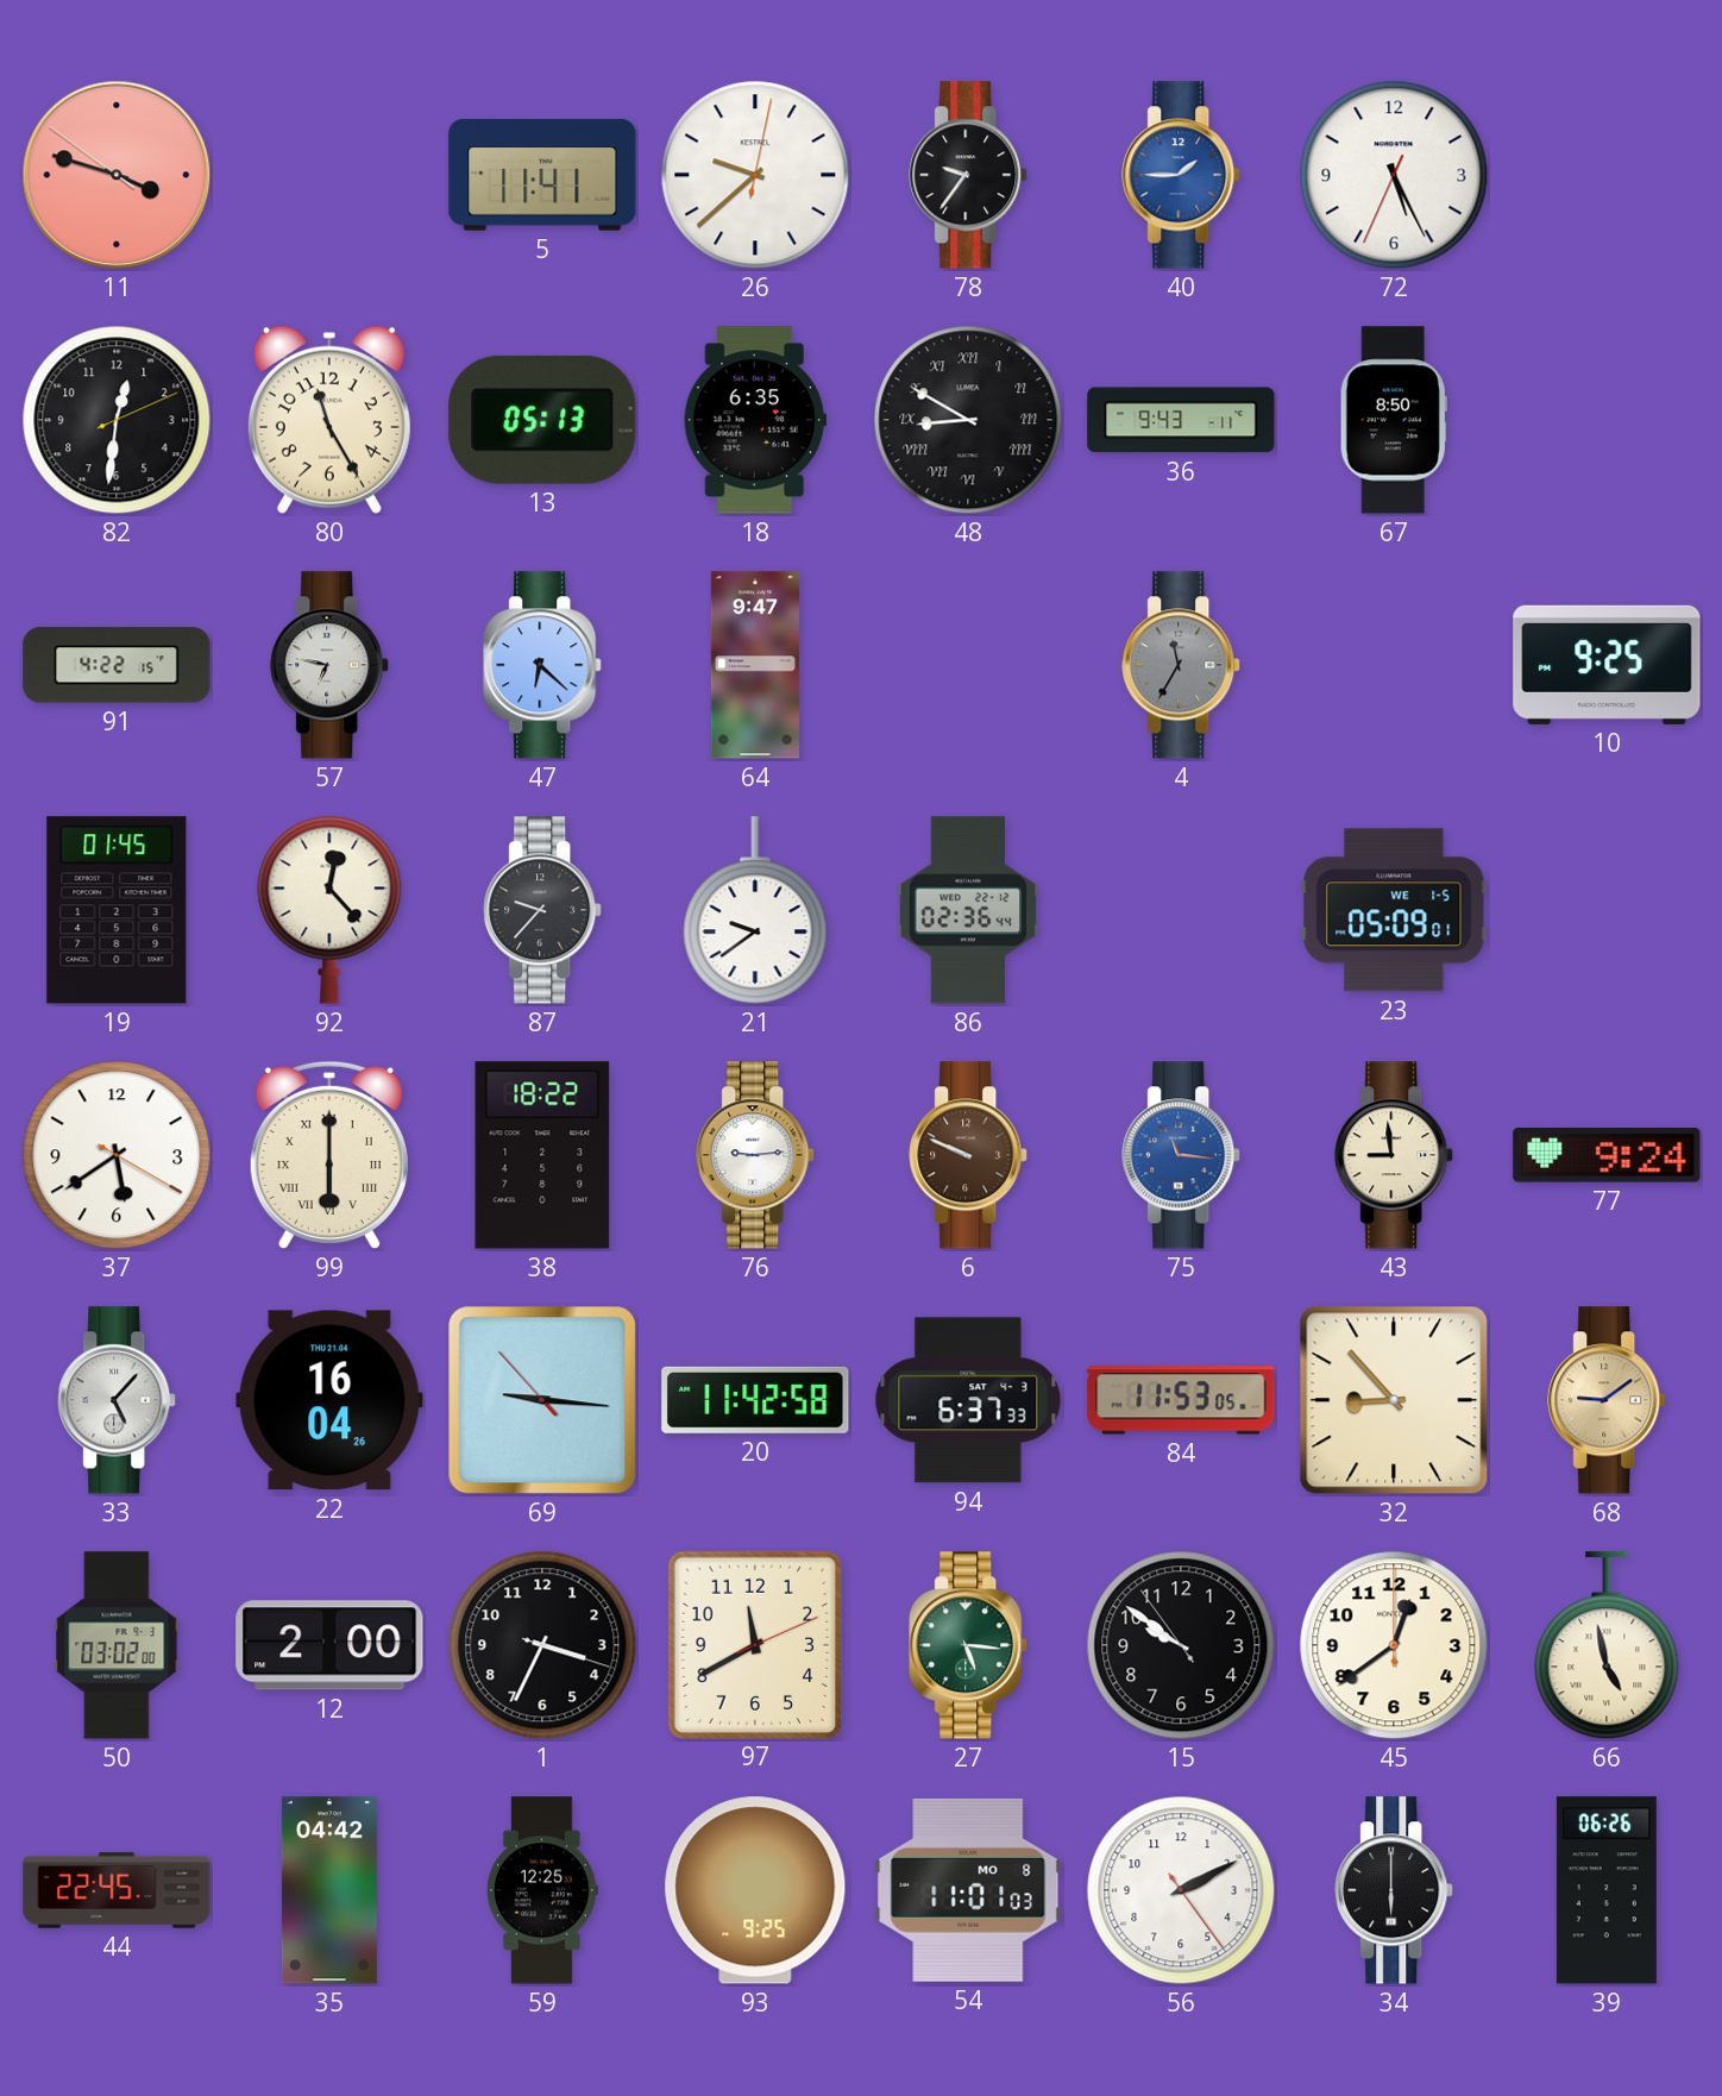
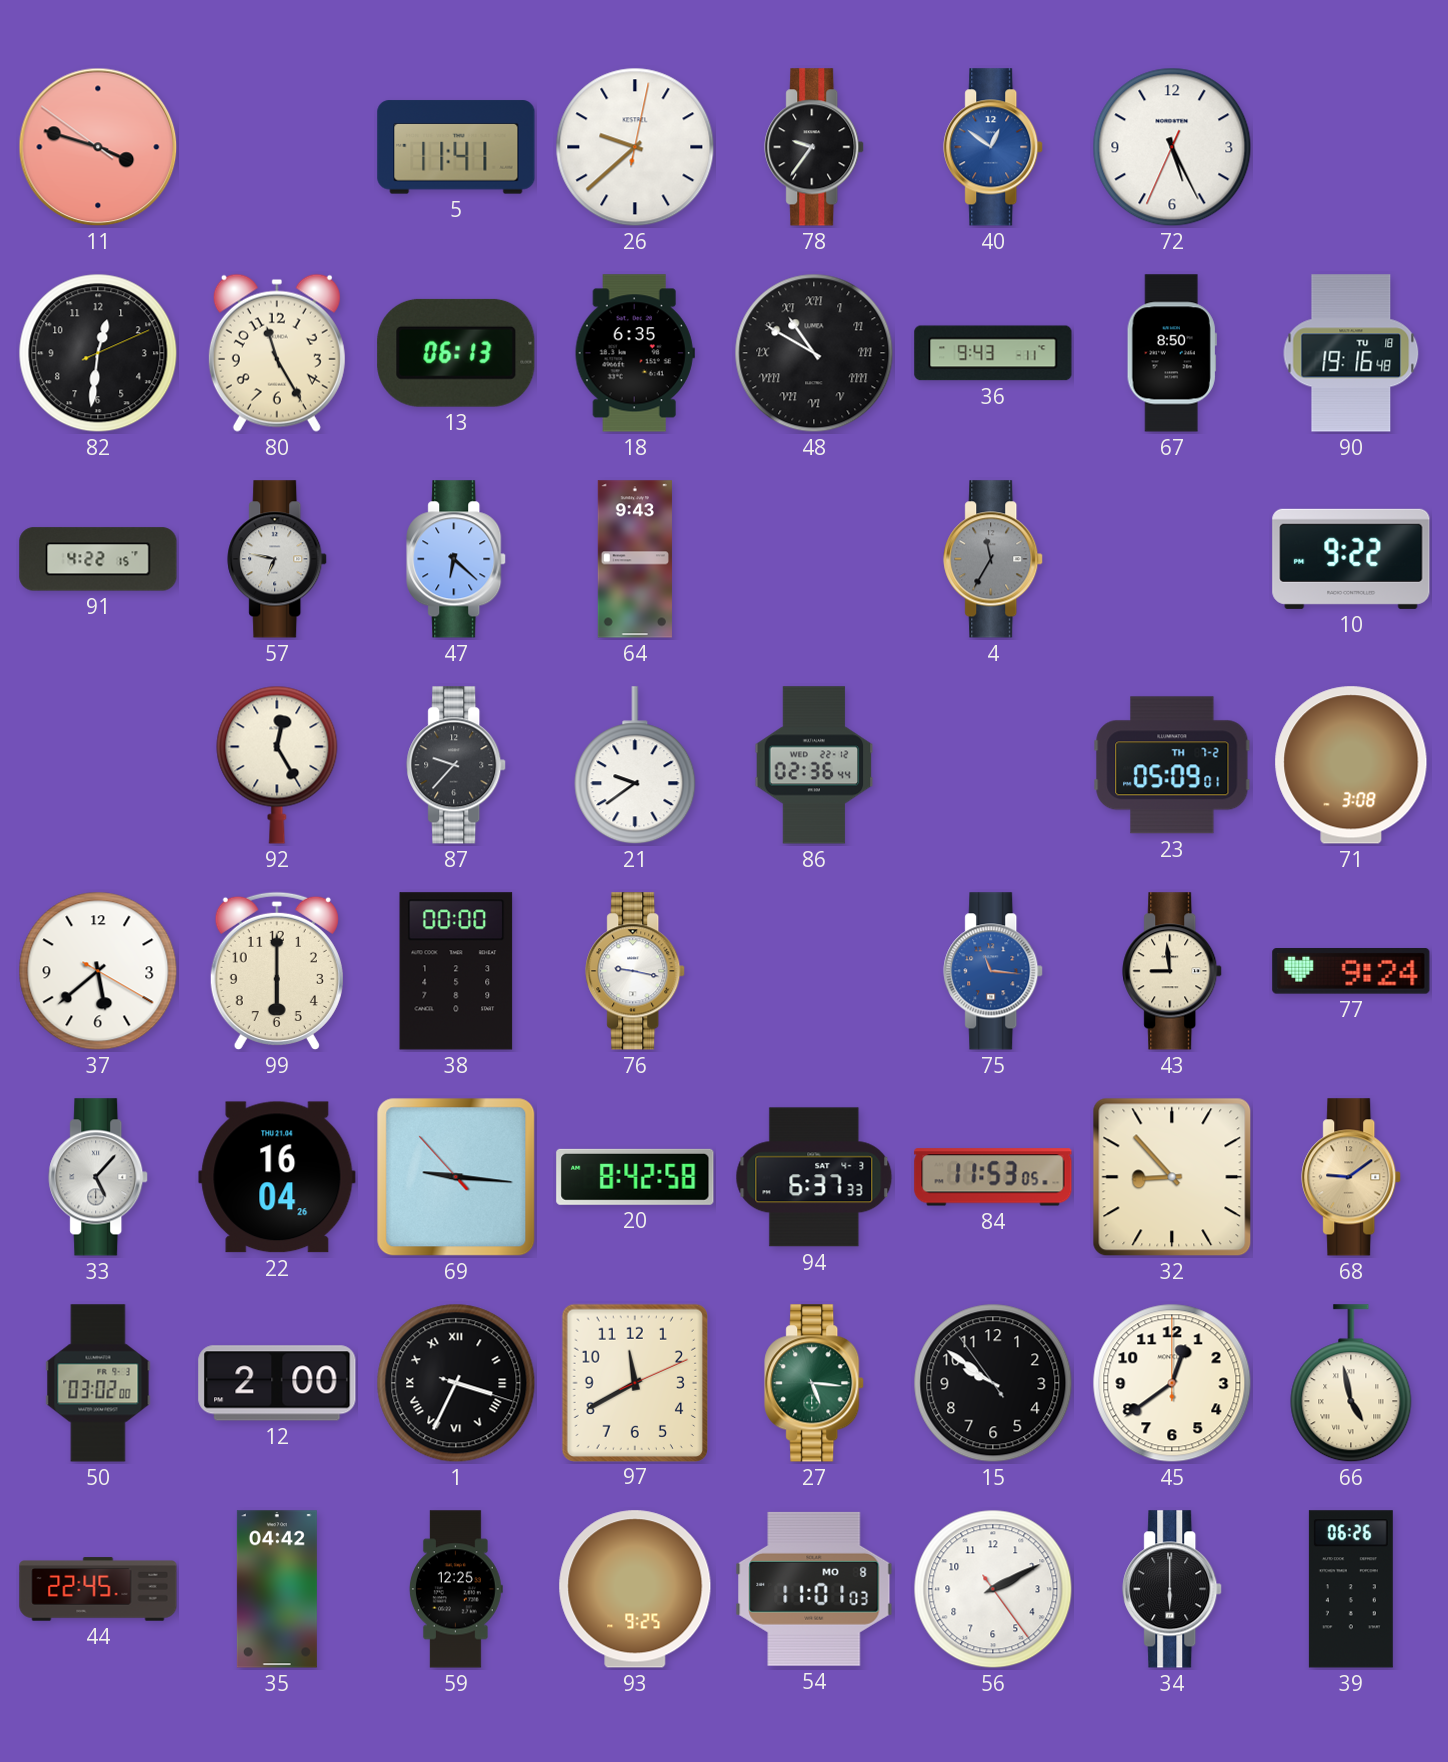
40: 1:45 -> 12:51
13: 05:13 -> 06:13
48: 8:50 -> 10:50
90: none -> 19:16
64: 9:47 -> 9:43
10: 9:25 -> 9:22
19: 01:45 -> none
92: 12:23 -> 12:25
23 date: WE 1-5 -> TH 7-2
71: none -> 3:08
37: 5:39 -> 5:38
99 numerals: Roman -> Arabic
38: 18:22 -> 00:00
76: 9:14 -> 9:17
6: 9:49 -> none
20: 11:42 -> 8:42
1 numerals: Arabic -> Roman
